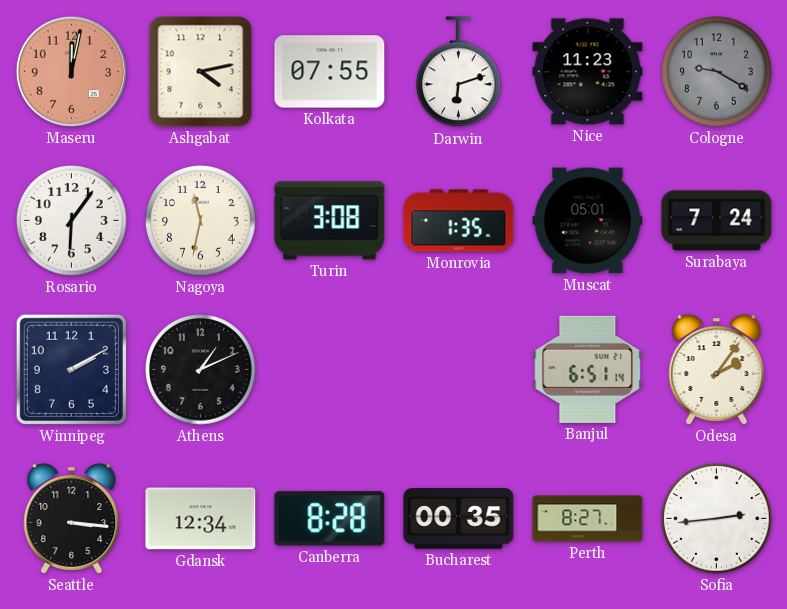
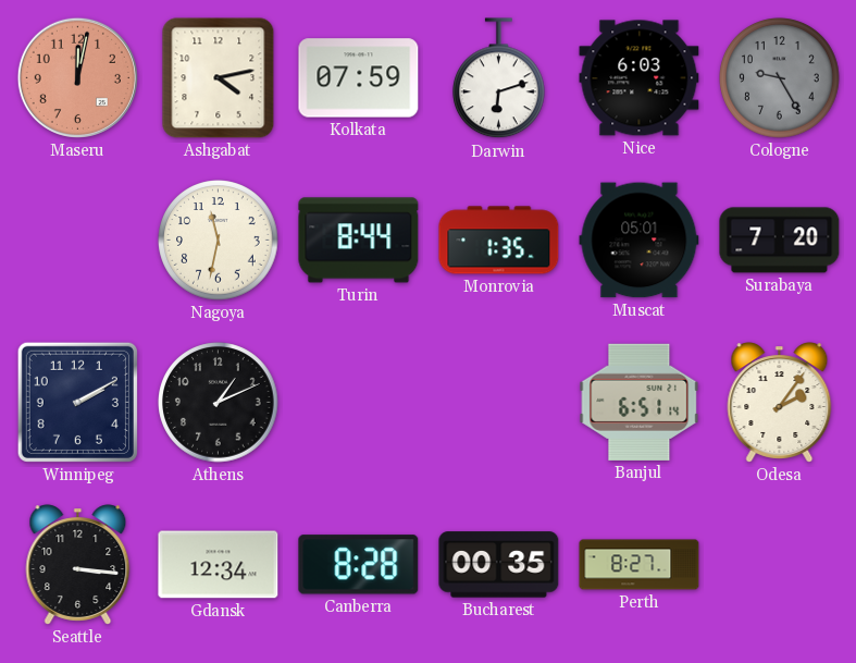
Kolkata: 07:55 -> 07:59
Nice: 11:23 -> 6:03
Cologne: 9:20 -> 9:25
Rosario: 6:06 -> none
Turin: 3:08 -> 8:44
Surabaya: 7:24 -> 7:20
Sofia: 2:44 -> none
